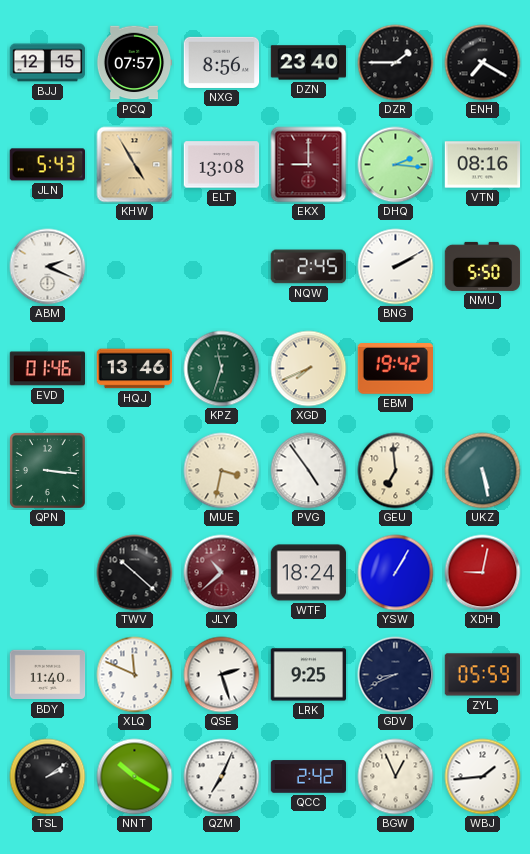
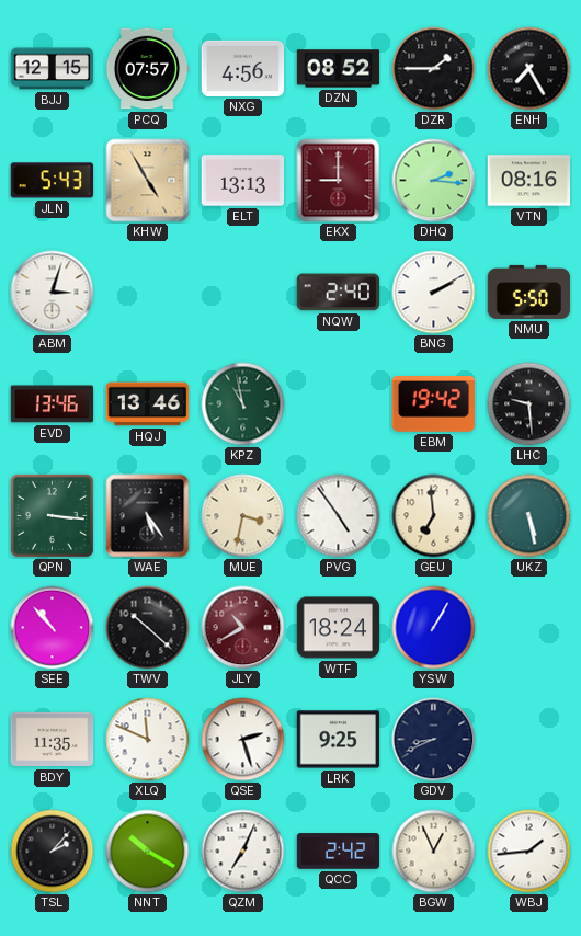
NXG: 8:56 -> 4:56
DZN: 23:40 -> 08:52
ENH: 7:20 -> 7:25
ELT: 13:08 -> 13:13
ABM: 2:19 -> 3:03
NQW: 2:45 -> 2:40
EVD: 01:46 -> 13:46
KPZ: 11:33 -> 10:58
XGD: 7:41 -> none
LHC: none -> 9:29
WAE: none -> 5:24
SEE: none -> 10:53
JLY: 10:38 -> 10:40
XDH: 9:02 -> none
BDY: 11:40 -> 11:35
ZYL: 05:59 -> none
TSL: 2:09 -> 2:07
